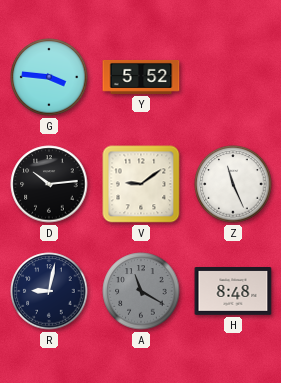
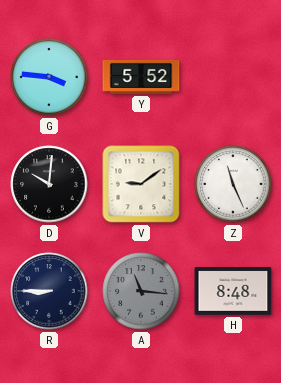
D: 10:14 -> 10:01
R: 9:02 -> 8:45
A: 11:20 -> 11:16
